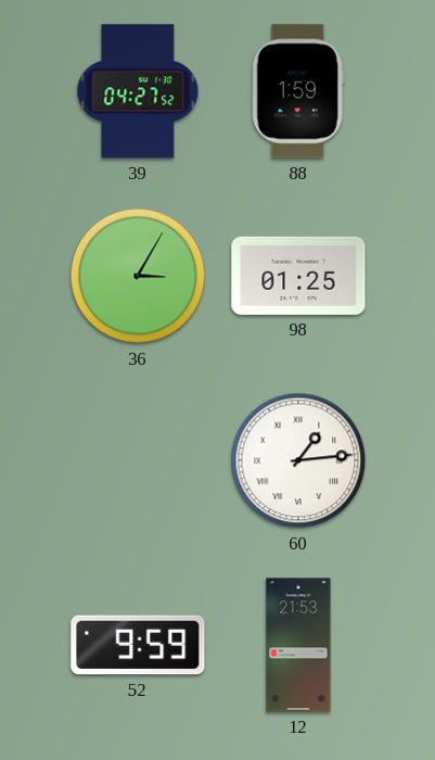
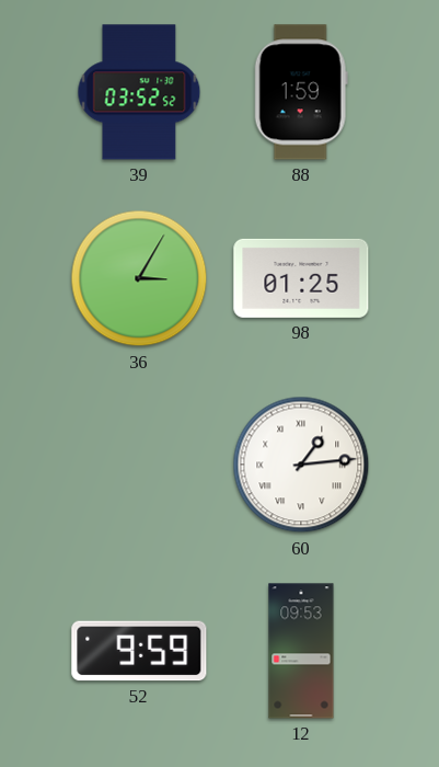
39: 04:27 -> 03:52
12: 21:53 -> 09:53
